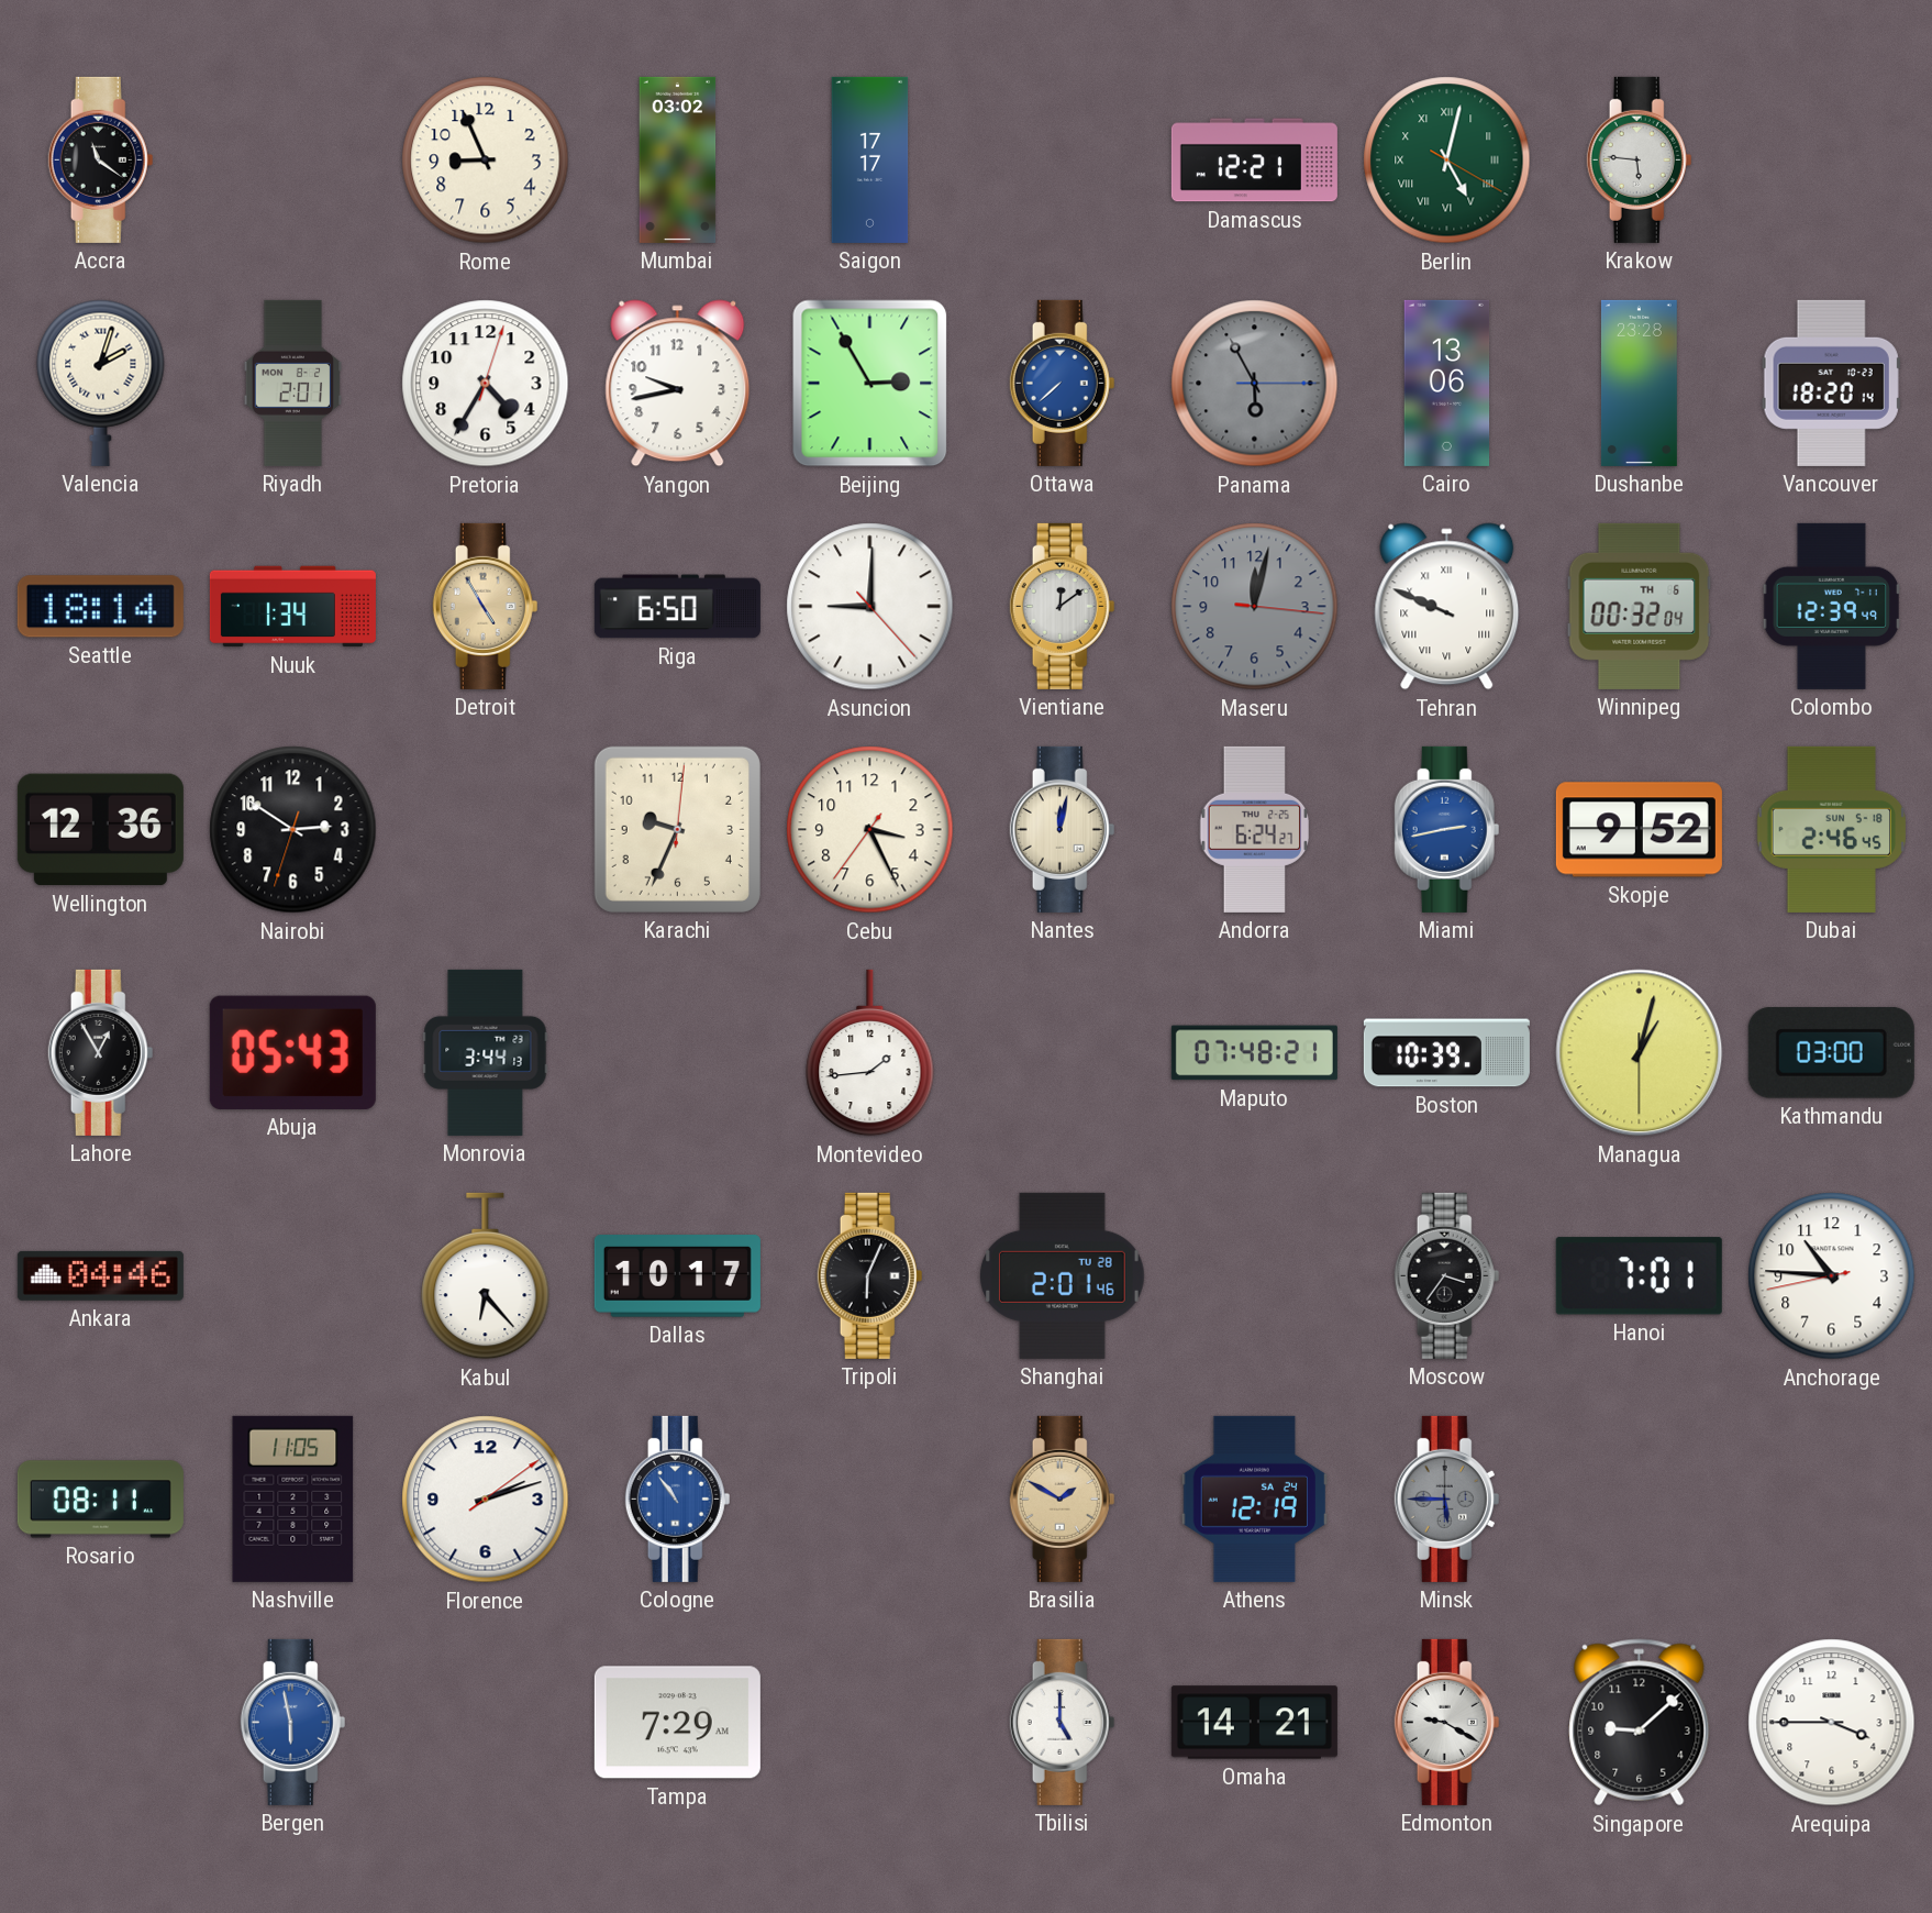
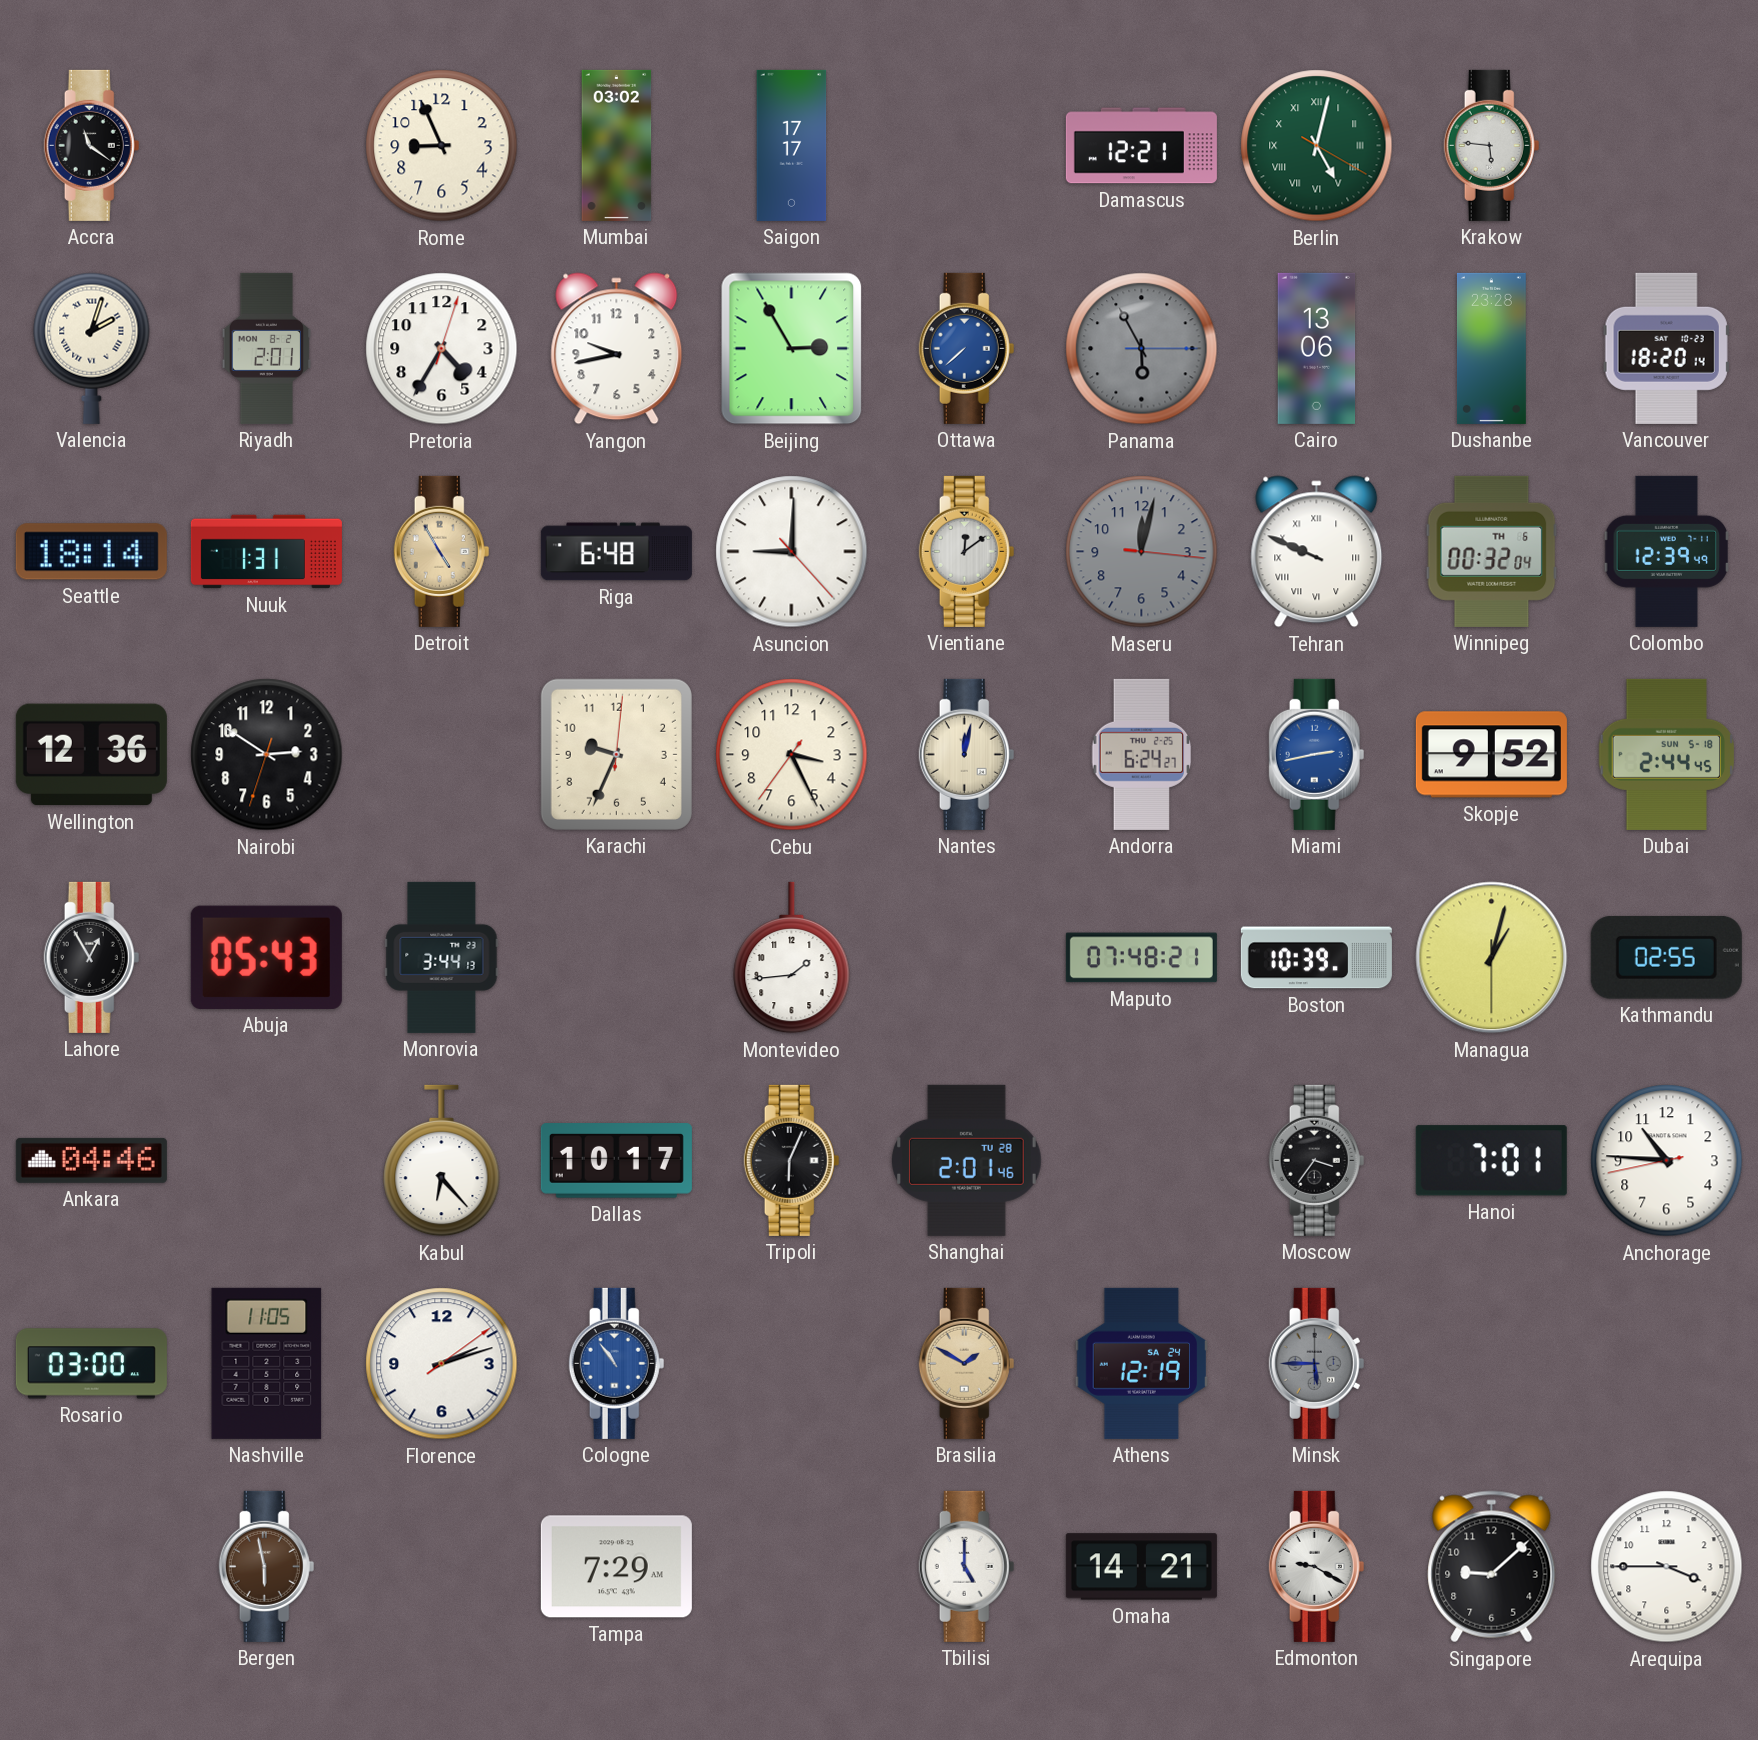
Nuuk: 1:34 -> 1:31
Riga: 6:50 -> 6:48
Dubai: 2:46 -> 2:44
Kathmandu: 03:00 -> 02:55
Rosario: 08:11 -> 03:00
Bergen dial: blue -> brown
